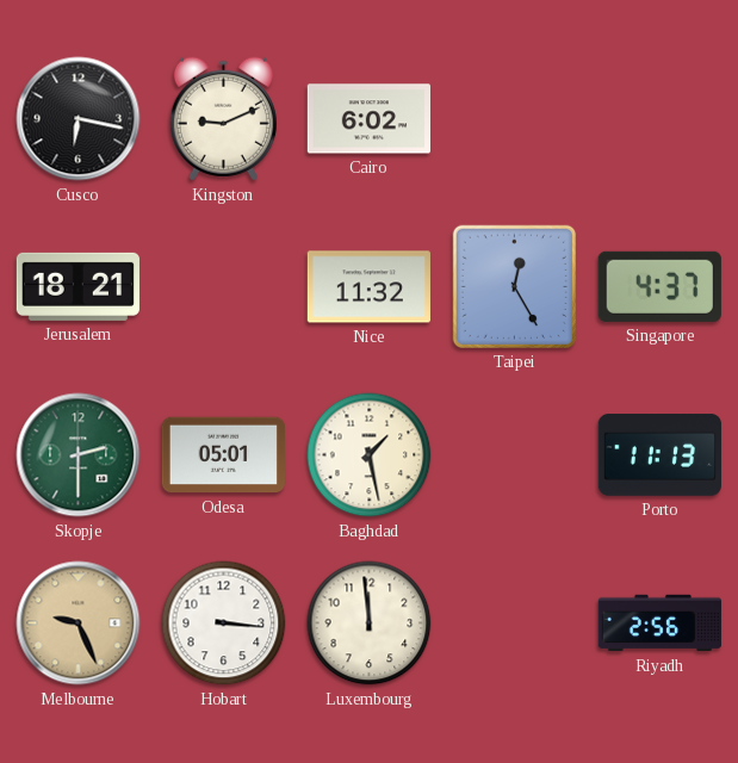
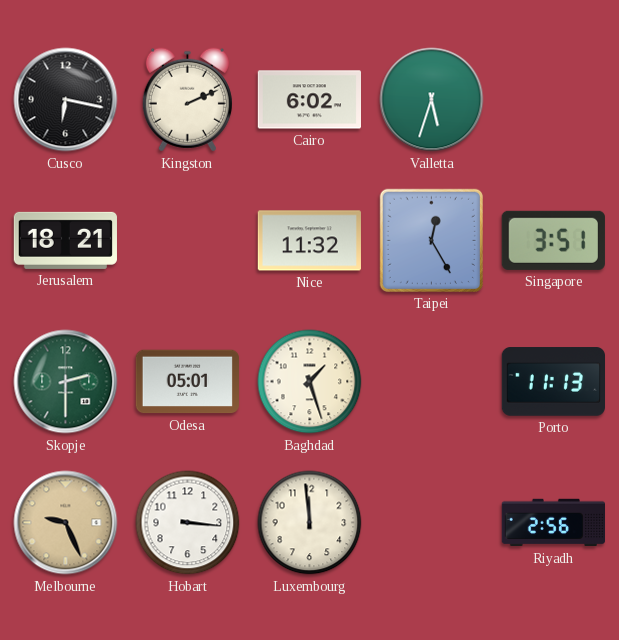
Kingston: 9:11 -> 2:11
Valletta: none -> 5:33
Singapore: 4:37 -> 3:51
Baghdad: 1:28 -> 1:27
